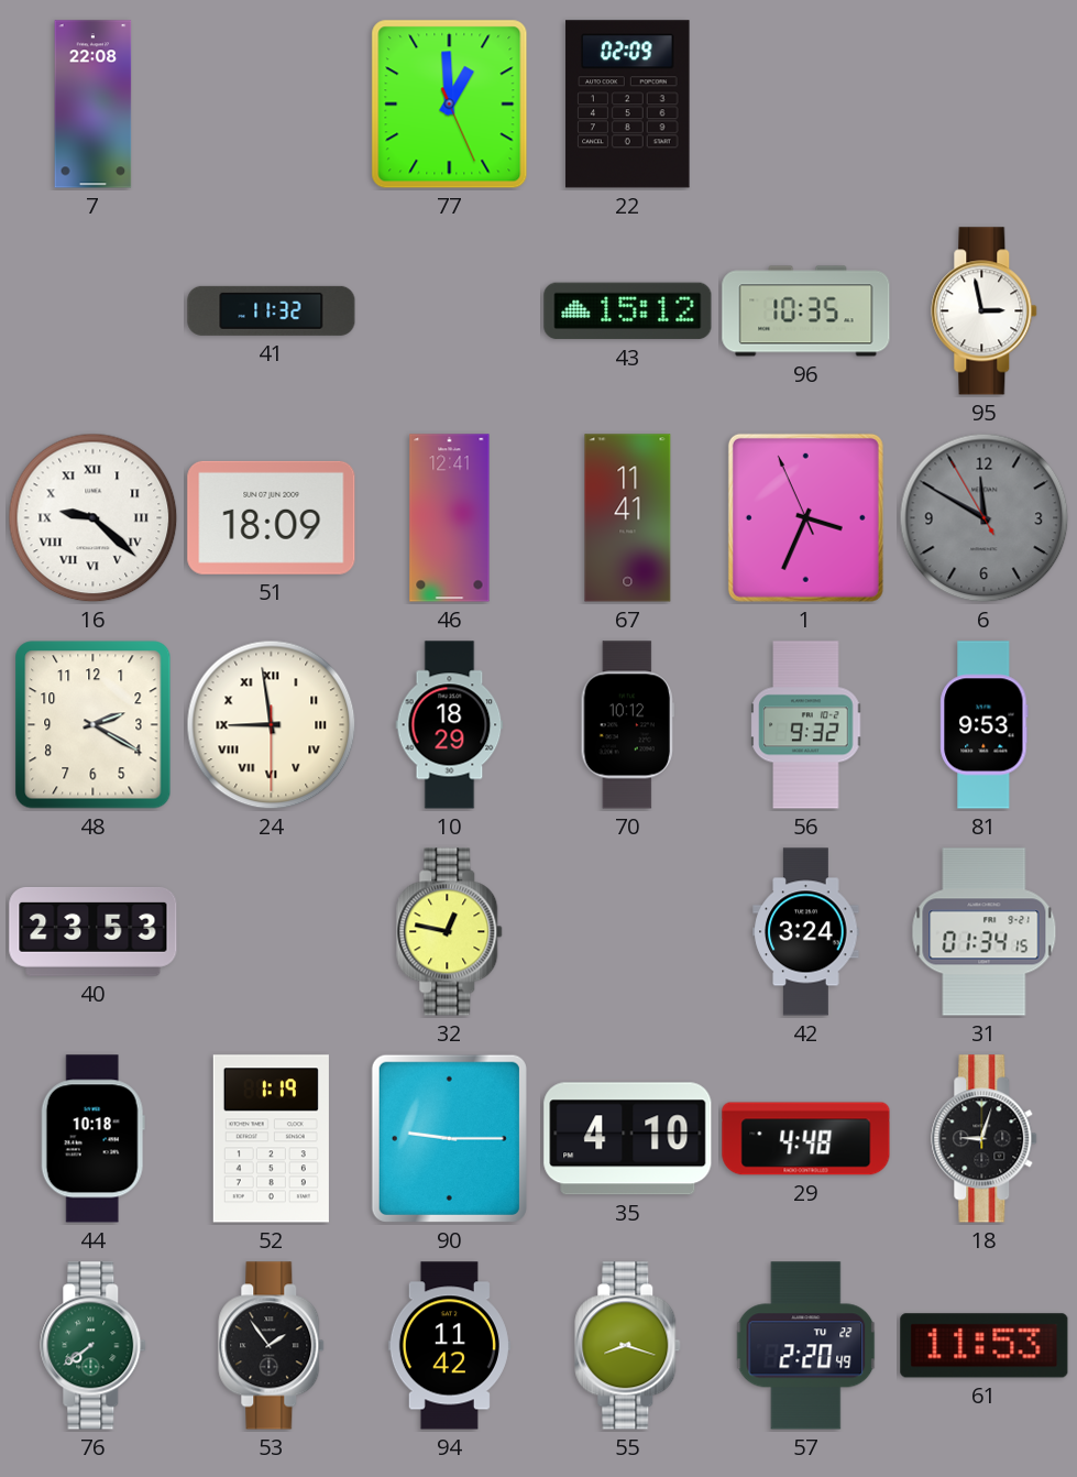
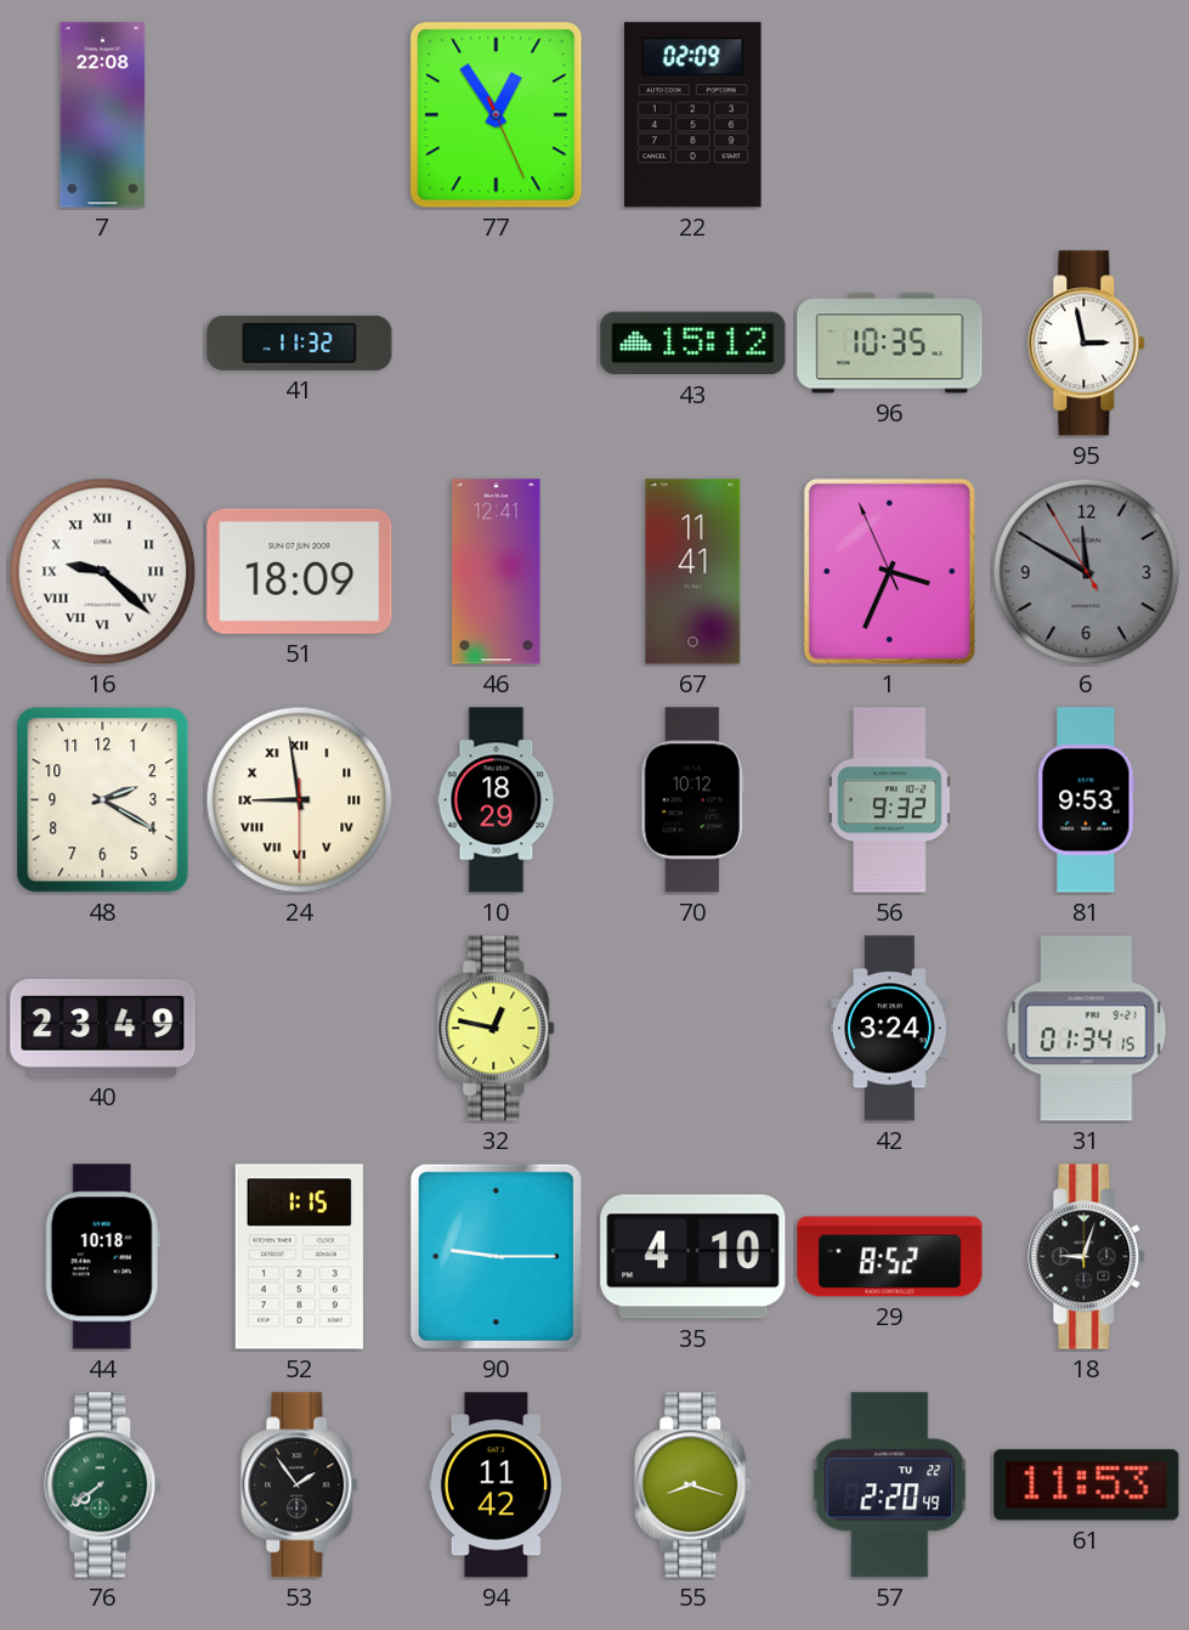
77: 12:59 -> 12:54
40: 23:53 -> 23:49
52: 1:19 -> 1:15
29: 4:48 -> 8:52
